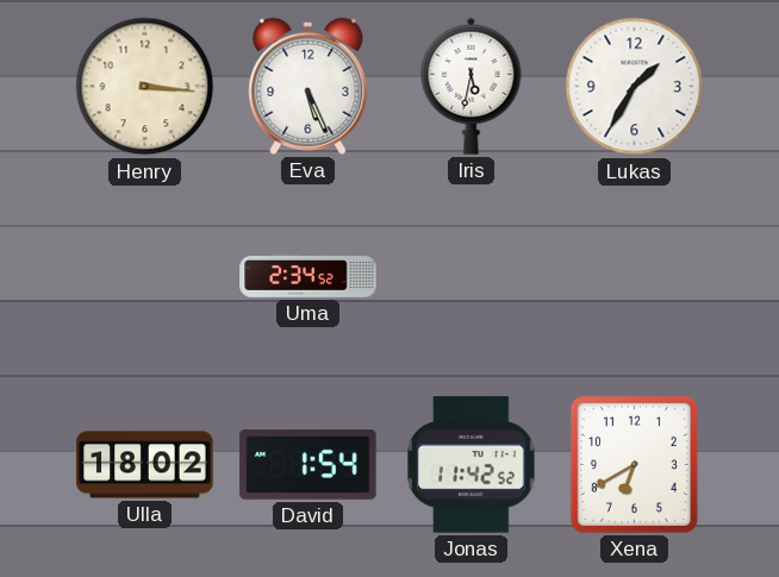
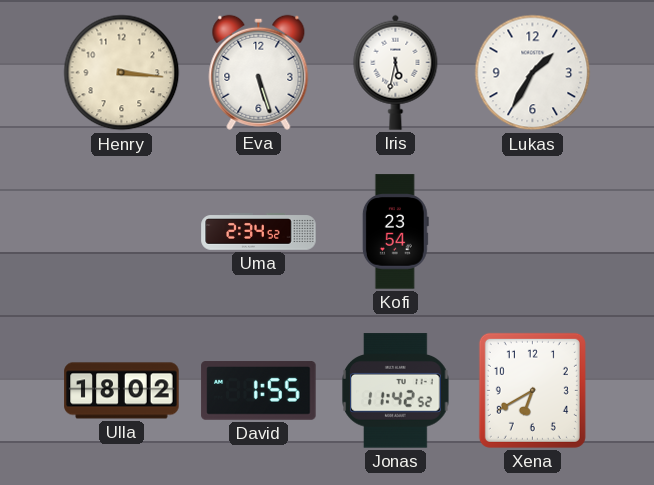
Eva: 5:26 -> 5:27
Kofi: none -> 23:54
David: 1:54 -> 1:55
